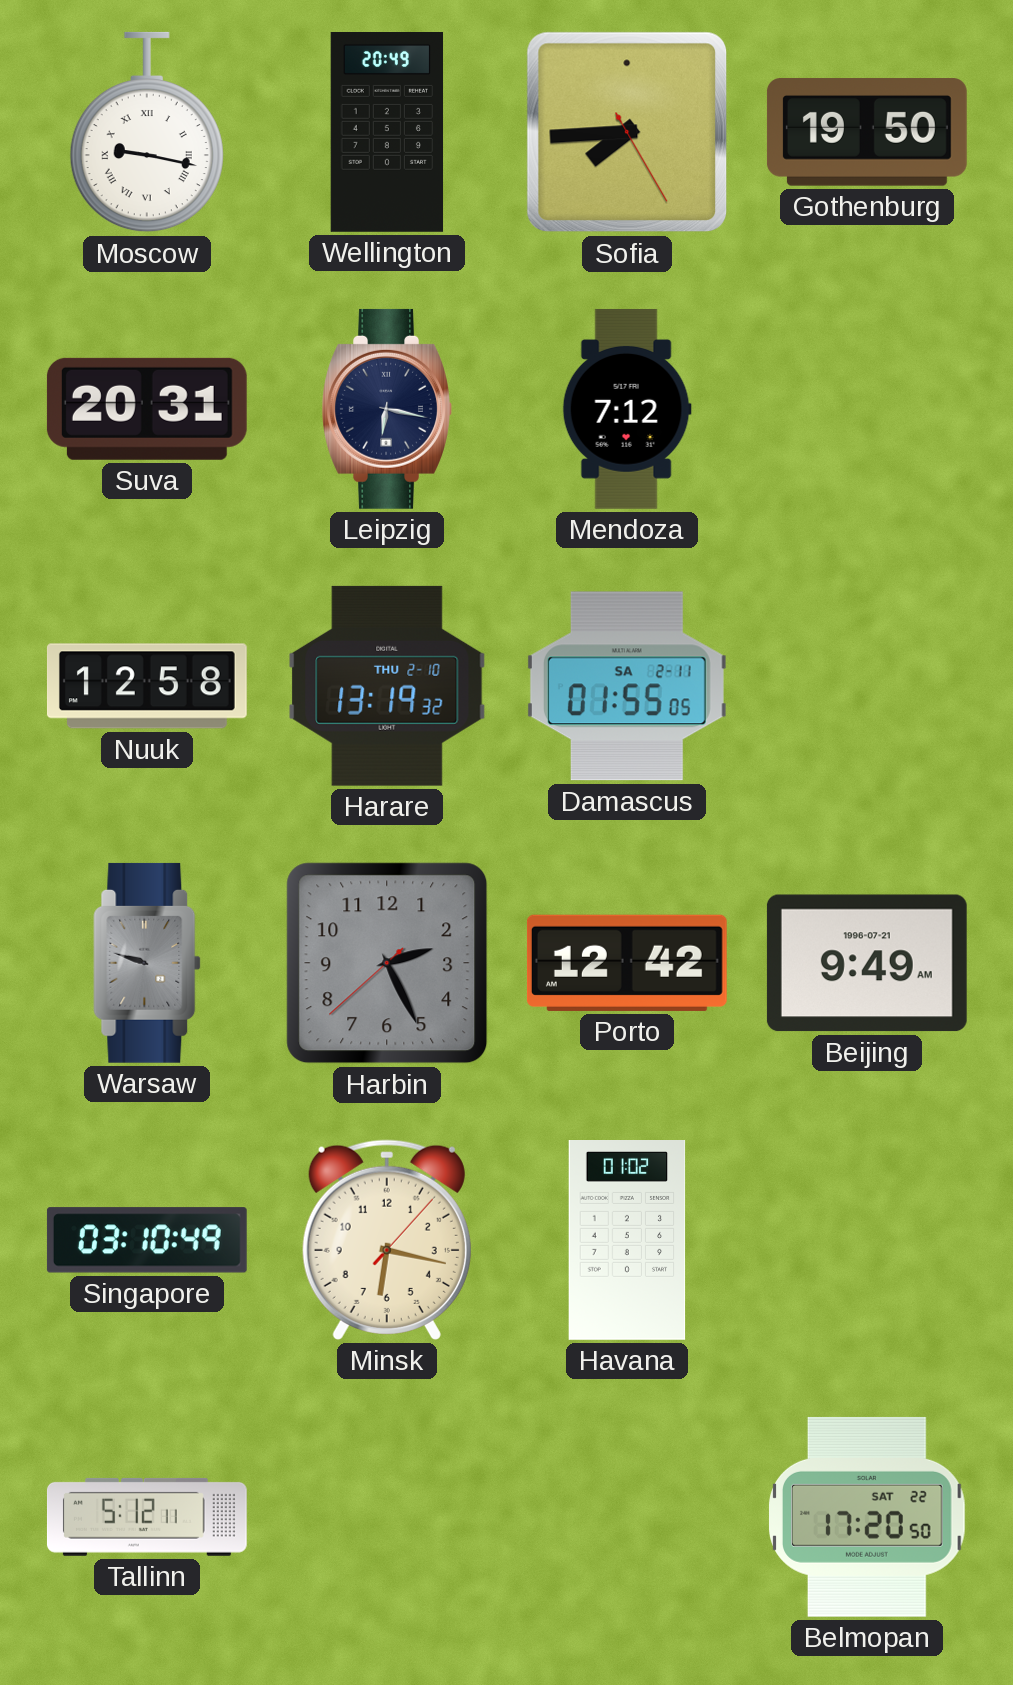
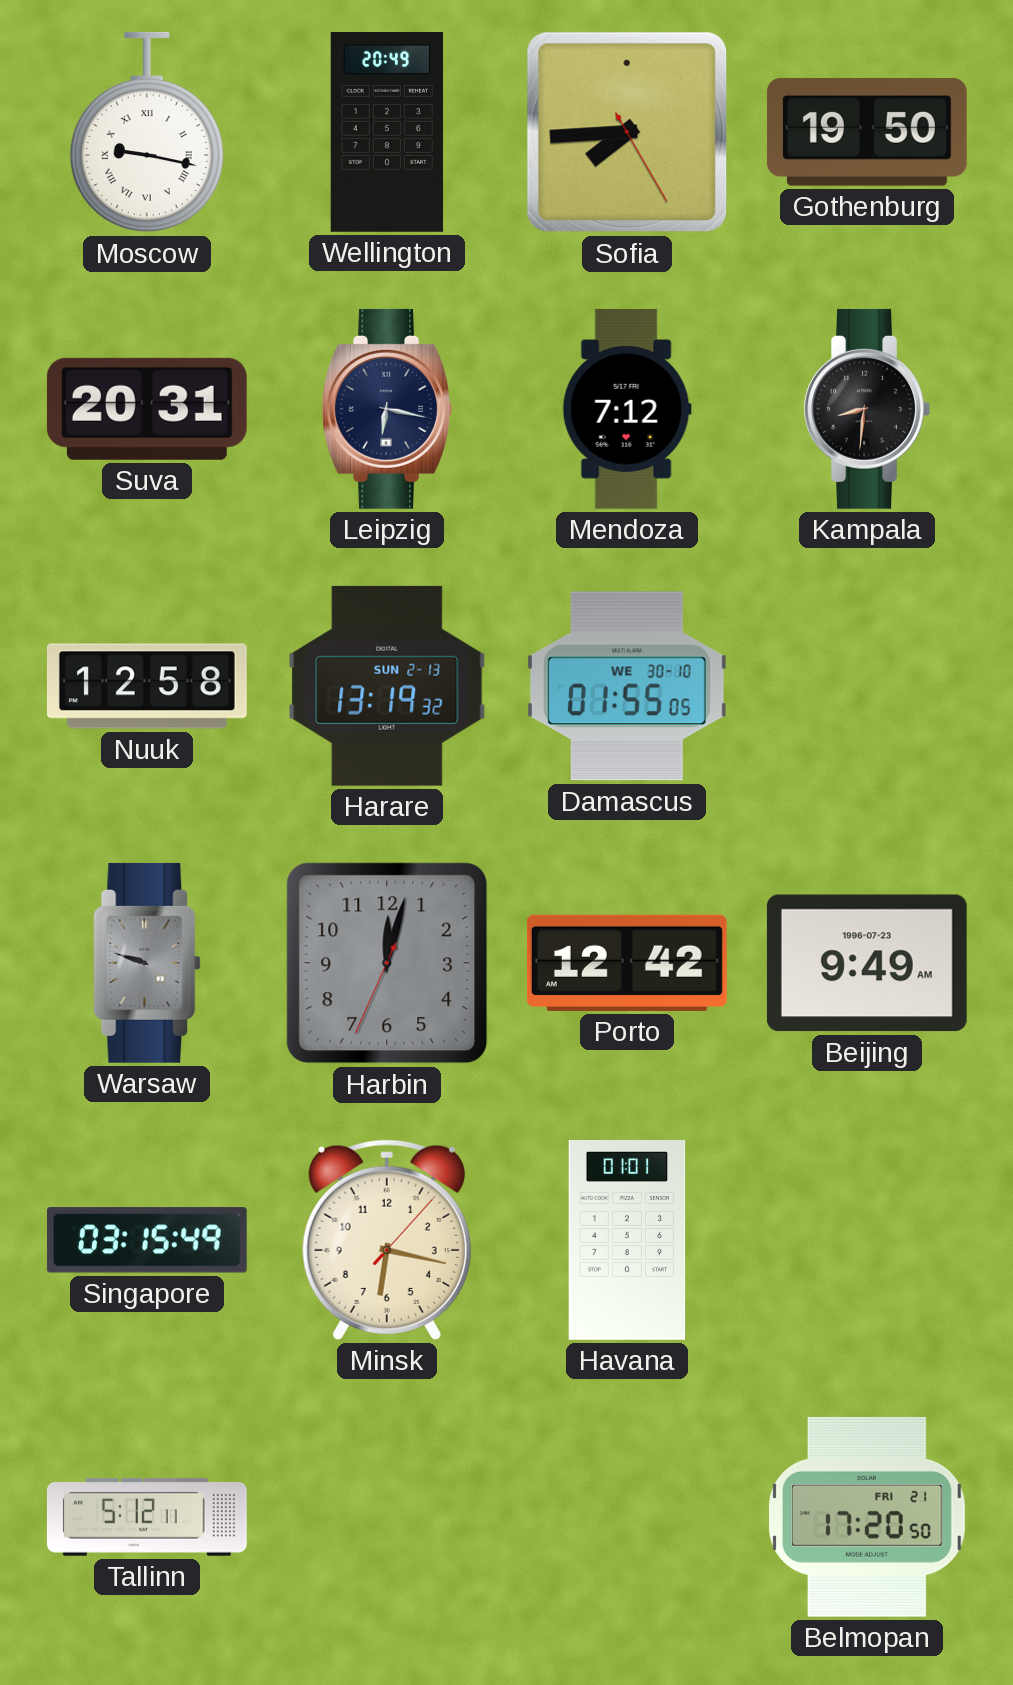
Kampala: none -> 8:31
Harare date: THU 2-10 -> SUN 2-13
Damascus date: SA 2-11 -> WE 30-10
Harbin: 2:25 -> 12:02
Beijing date: 1996-07-21 -> 1996-07-23
Singapore: 03:10 -> 03:15
Havana: 01:02 -> 01:01
Belmopan date: SAT 22 -> FRI 21
